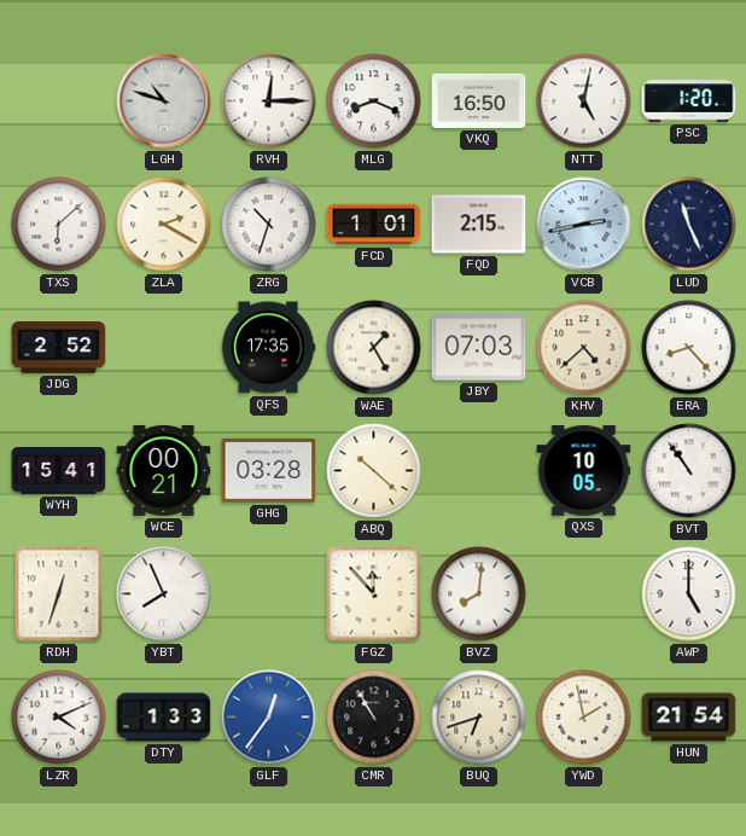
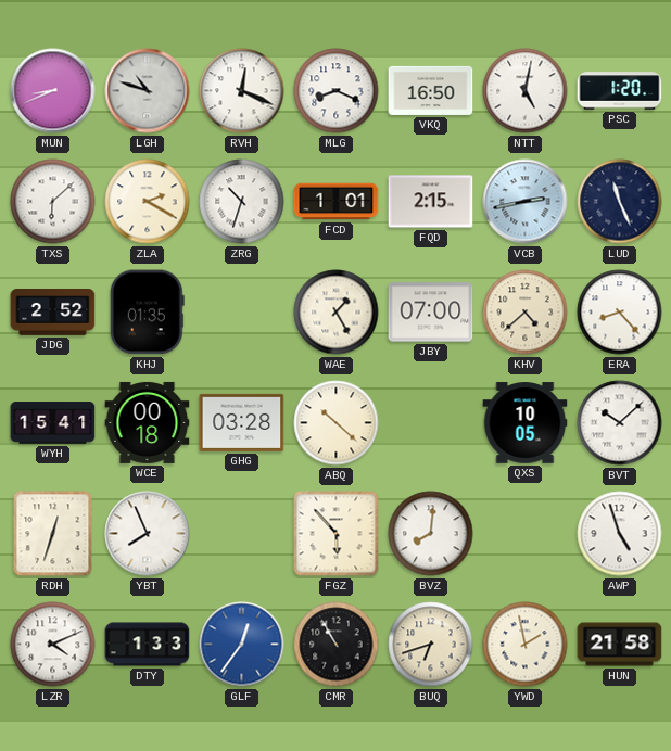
MUN: none -> 8:41
RVH: 12:15 -> 12:19
KHJ: none -> 01:35
QFS: 17:35 -> none
JBY: 07:03 -> 07:00
WCE: 00:21 -> 00:18
BVT: 10:54 -> 10:08
FGZ: 11:53 -> 5:53
AWP: 5:00 -> 4:57
HUN: 21:54 -> 21:58
